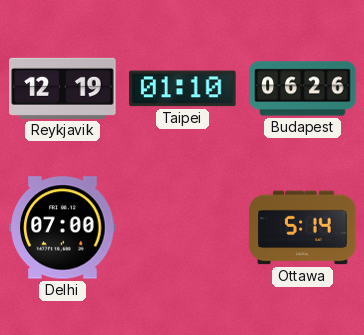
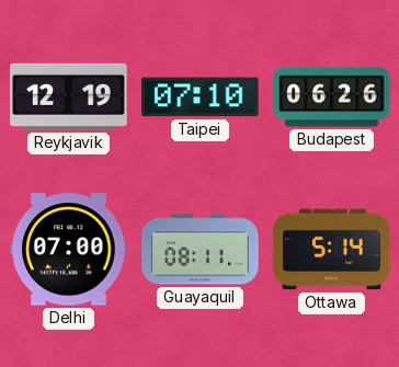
Taipei: 01:10 -> 07:10
Guayaquil: none -> 08:11
